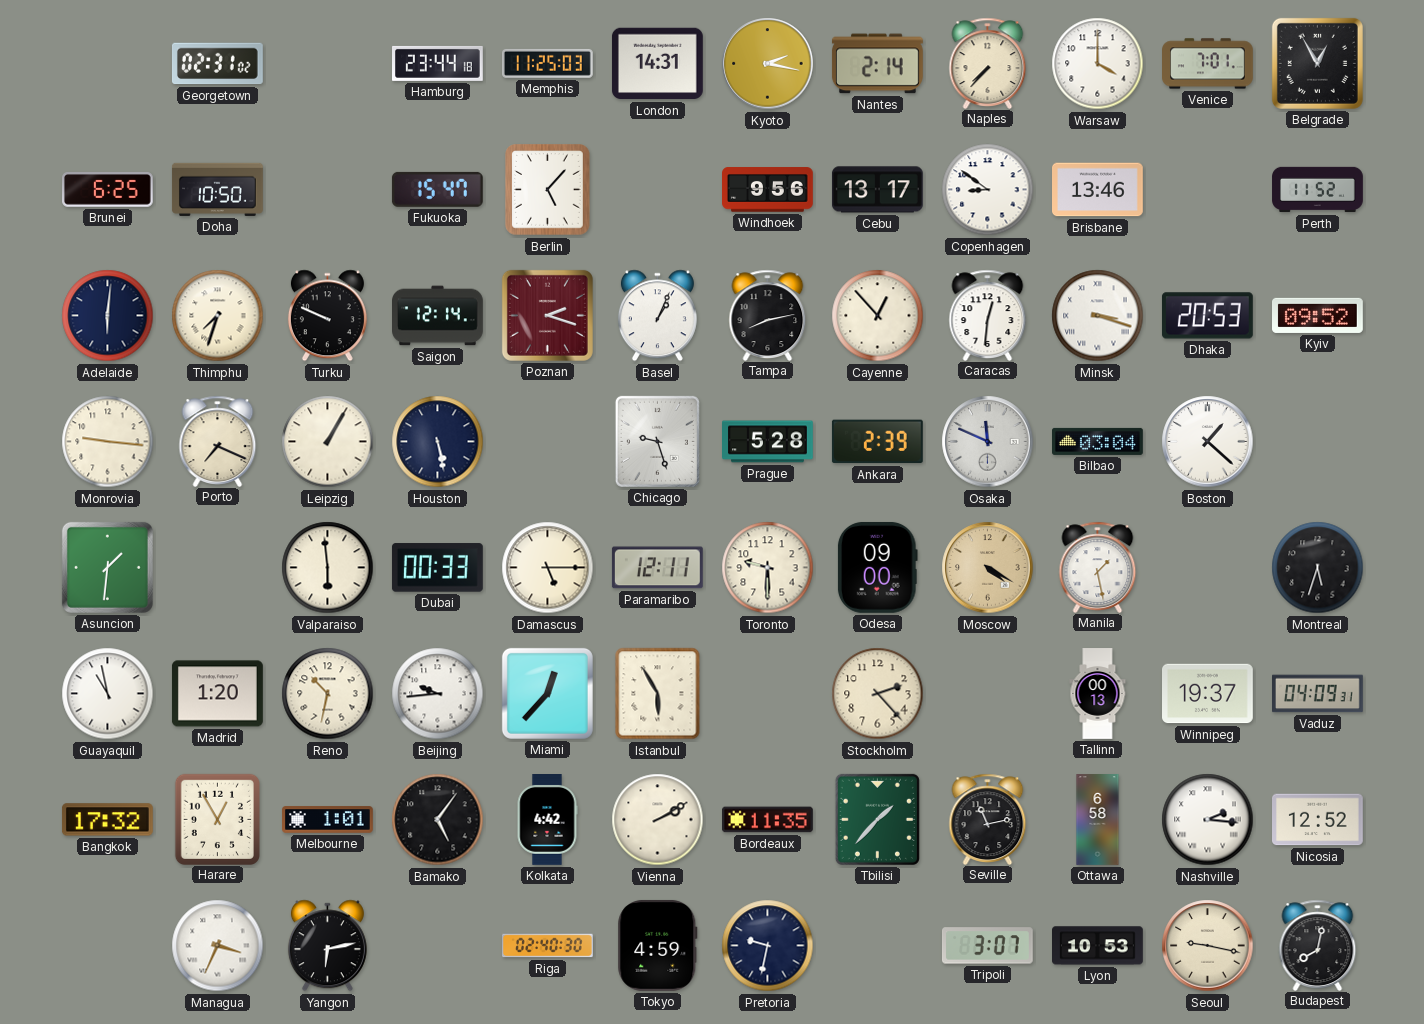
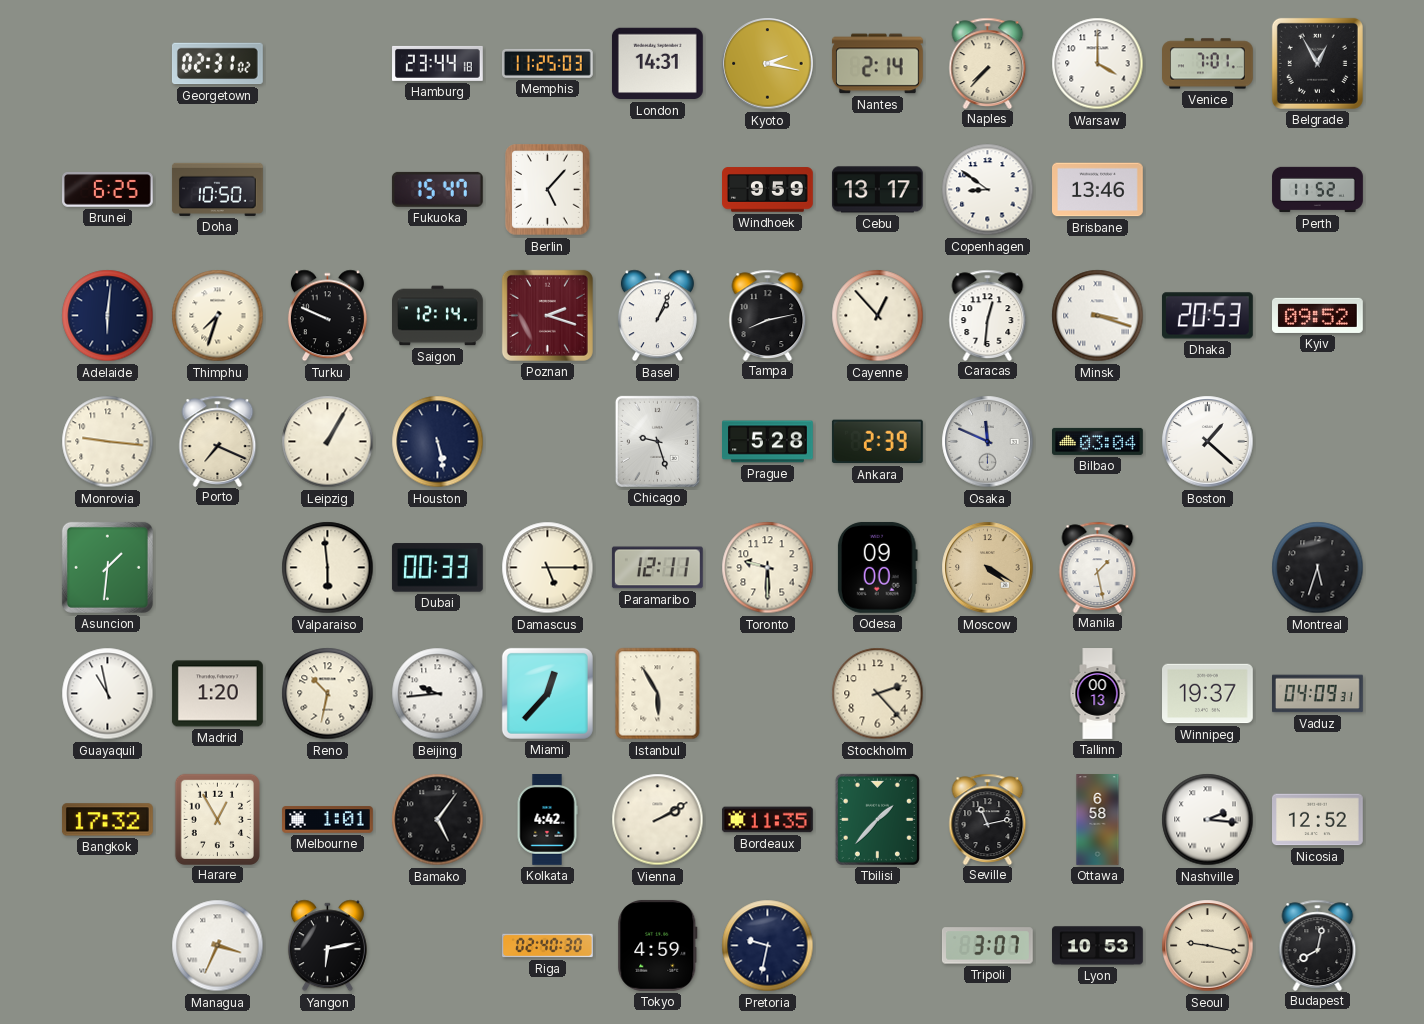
Windhoek: 9:56 -> 9:59
